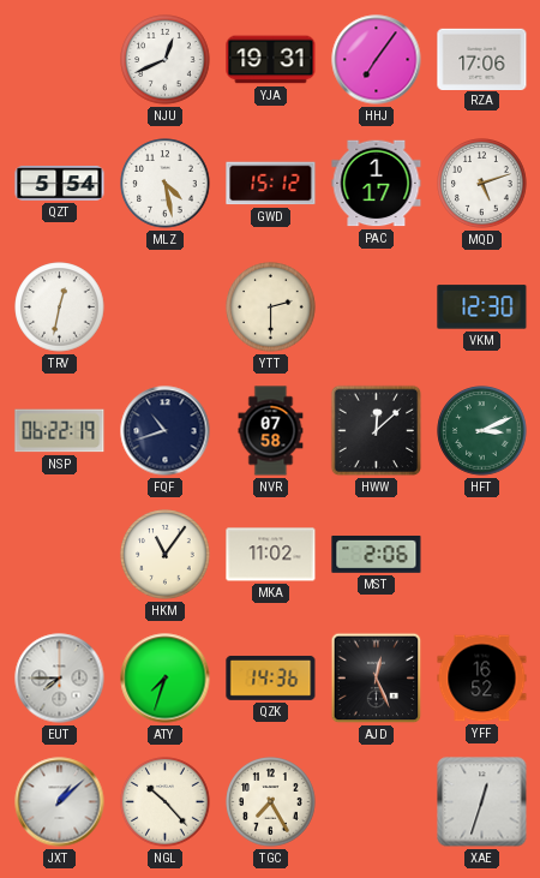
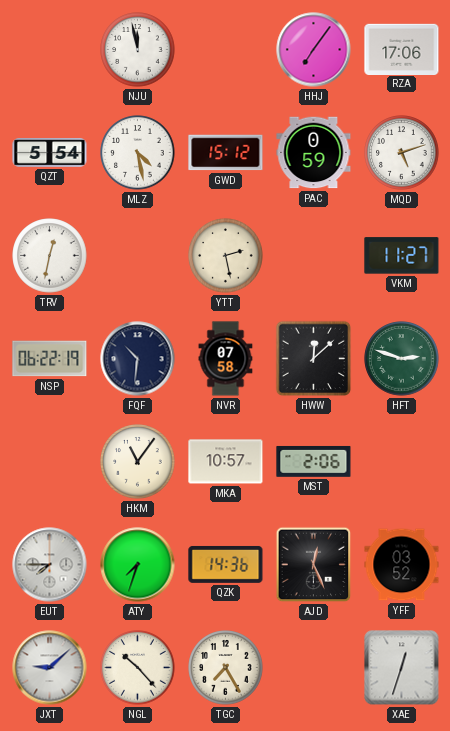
NJU: 12:41 -> 11:58
YJA: 19:31 -> none
PAC: 1:17 -> 0:59
YTT: 2:30 -> 2:28
VKM: 12:30 -> 11:27
FQF: 10:42 -> 10:31
HFT: 3:11 -> 2:48
MKA: 11:02 -> 10:57
YFF: 16:52 -> 03:52
JXT: 1:08 -> 9:08
